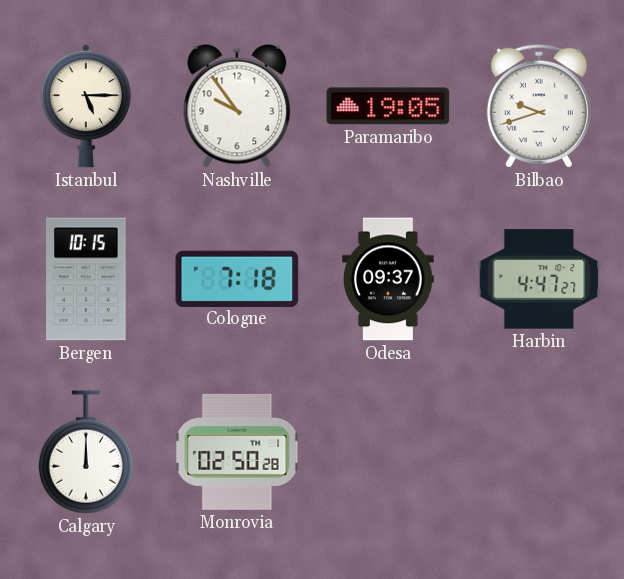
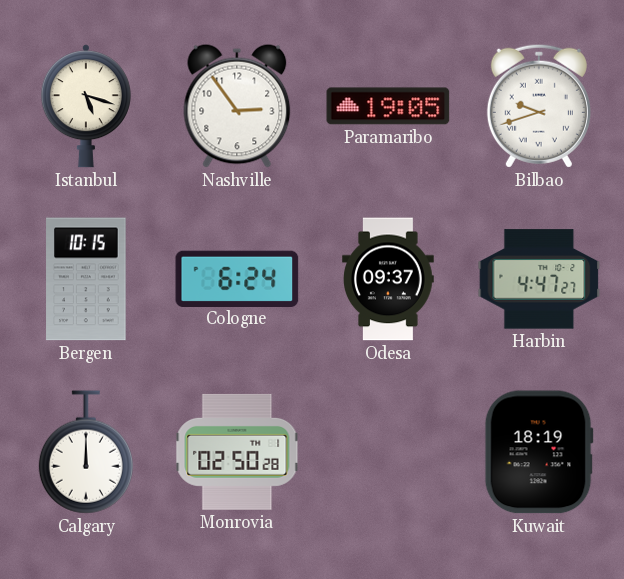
Istanbul: 5:15 -> 5:18
Nashville: 9:54 -> 2:54
Cologne: 7:18 -> 6:24
Kuwait: none -> 18:19
